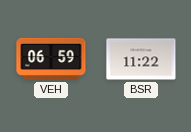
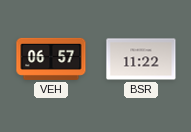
VEH: 06:59 -> 06:57
